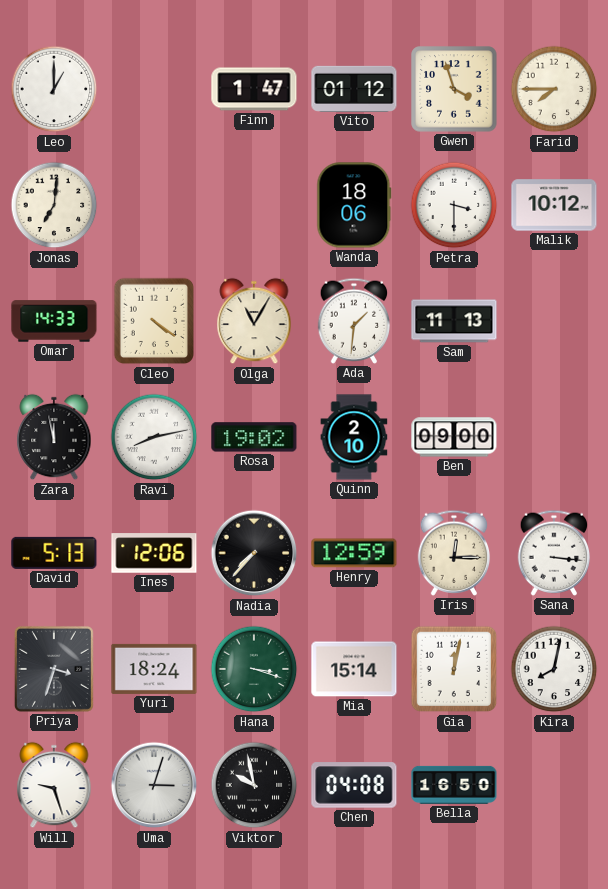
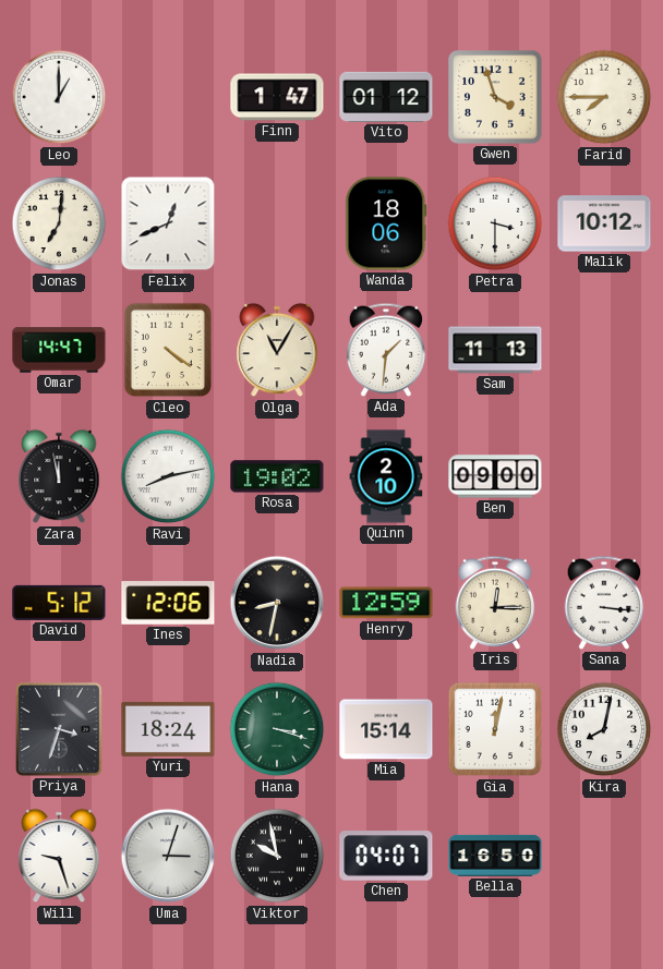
Felix: none -> 12:41
Omar: 14:33 -> 14:47
David: 5:13 -> 5:12
Nadia: 7:37 -> 8:32
Chen: 04:08 -> 04:07
